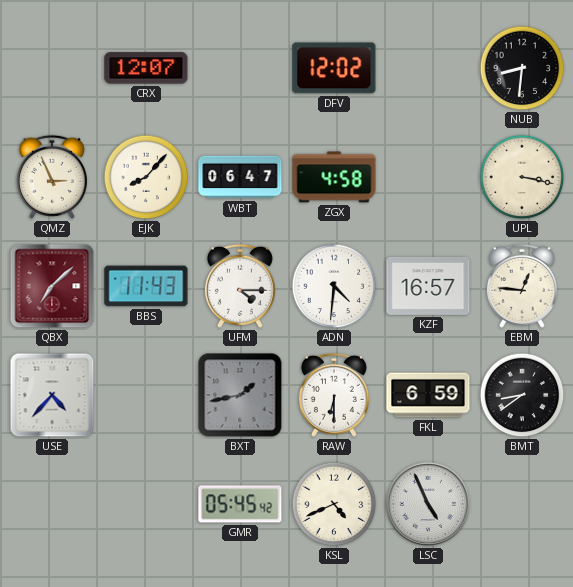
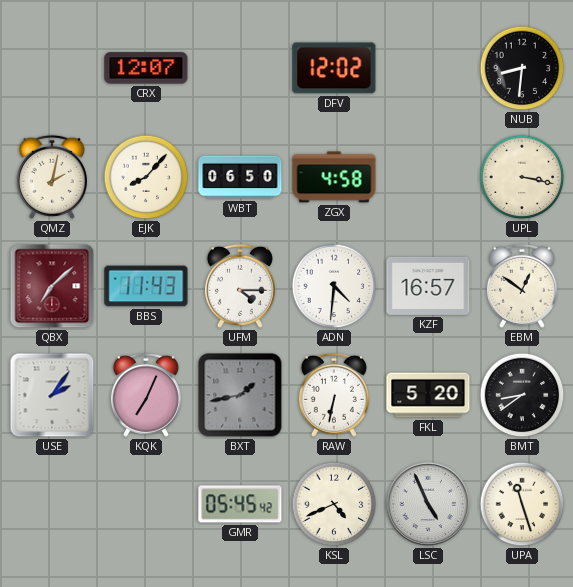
QMZ: 2:56 -> 2:02
WBT: 06:47 -> 06:50
EBM: 12:46 -> 12:51
USE: 4:37 -> 2:06
KQK: none -> 7:04
RAW: 6:30 -> 6:32
FKL: 6:59 -> 5:20
UPA: none -> 11:27
